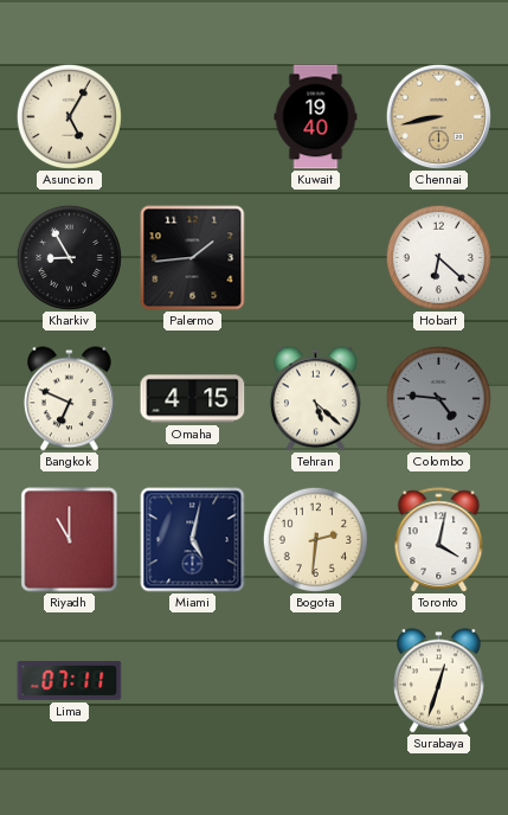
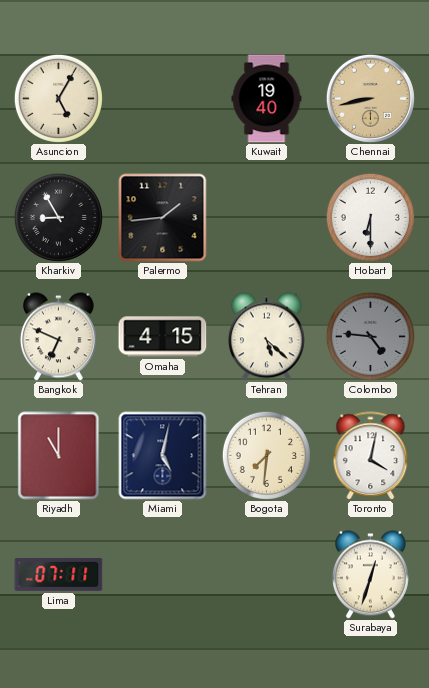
Hobart: 6:22 -> 6:30
Bogota: 2:31 -> 7:31
